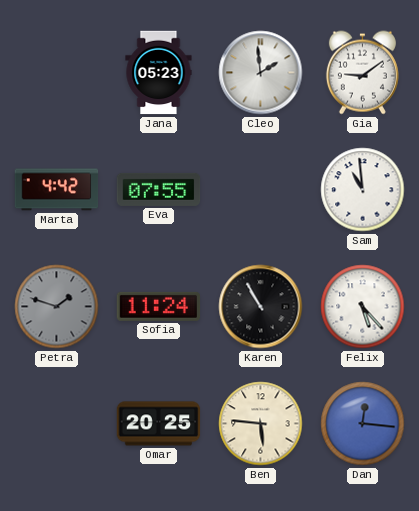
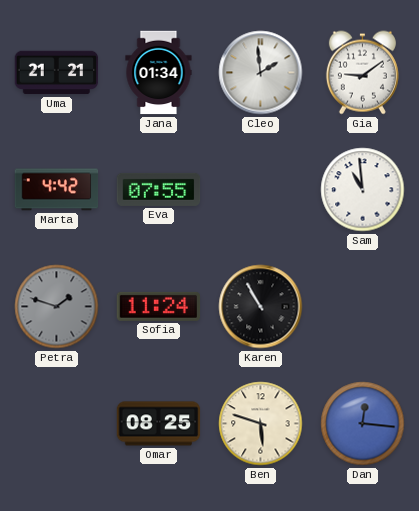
Uma: none -> 21:21
Jana: 05:23 -> 01:34
Felix: 5:23 -> none
Omar: 20:25 -> 08:25
Ben: 5:46 -> 5:48
